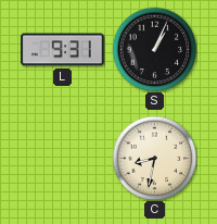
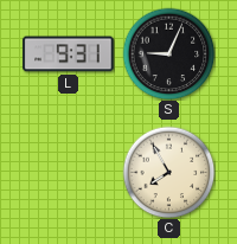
S: 1:04 -> 9:04
C: 8:32 -> 7:55
